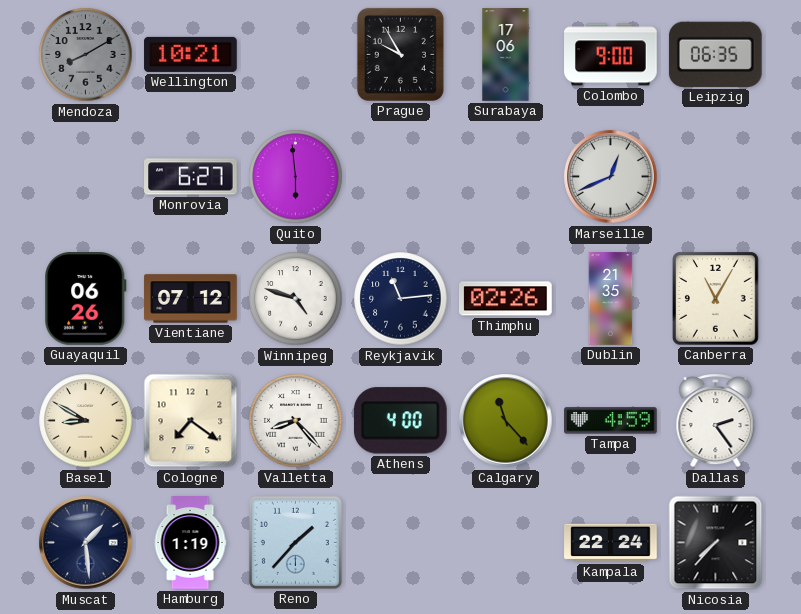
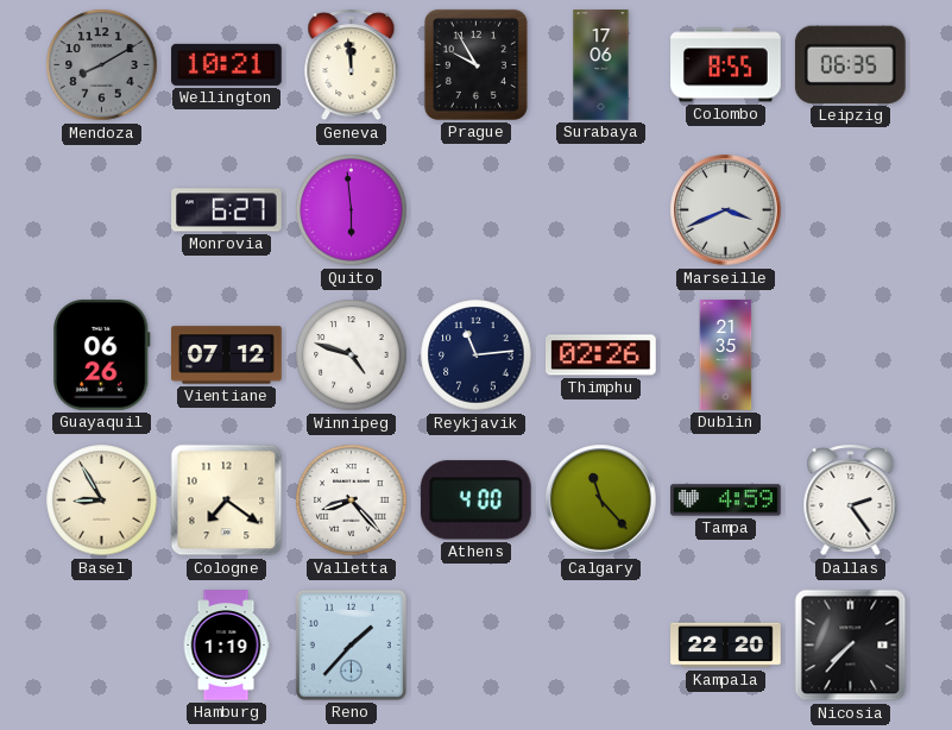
Geneva: none -> 11:59
Colombo: 9:00 -> 8:55
Marseille: 12:41 -> 3:41
Canberra: 11:05 -> none
Basel: 8:50 -> 8:55
Muscat: 1:29 -> none
Kampala: 22:24 -> 22:20
